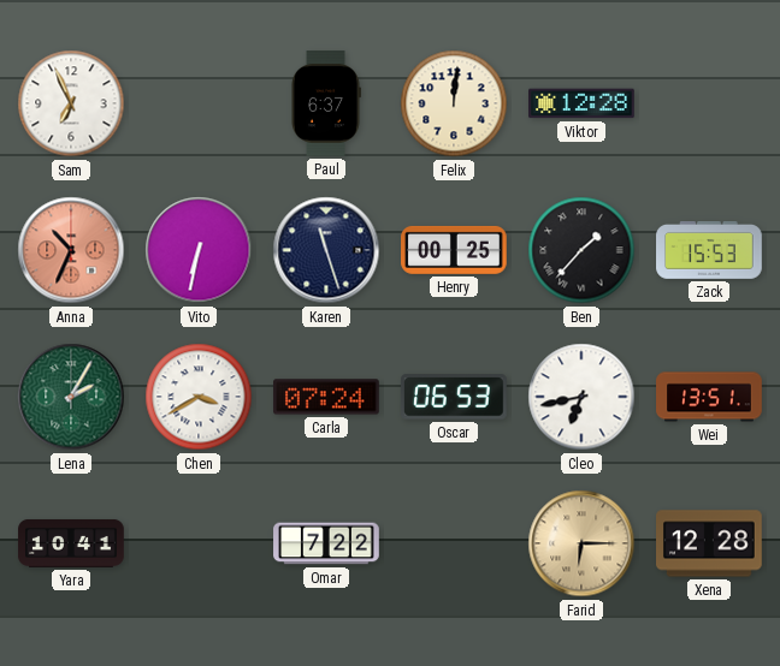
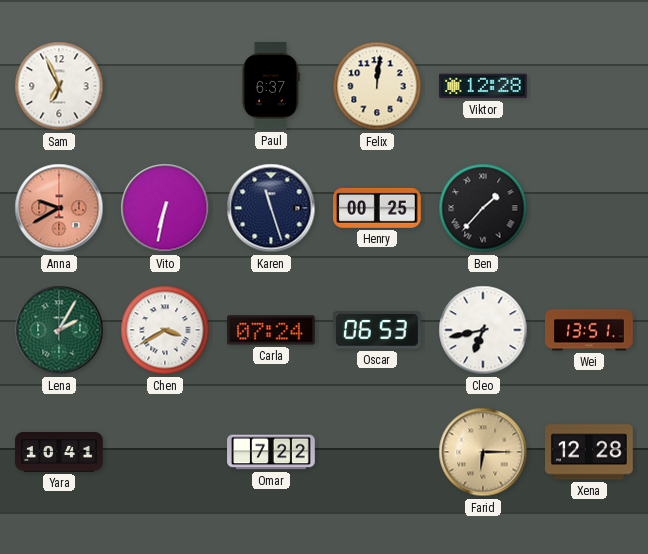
Anna: 10:34 -> 9:40
Zack: 15:53 -> none
